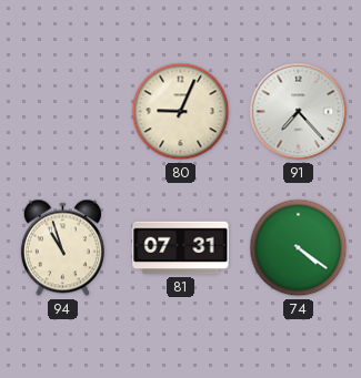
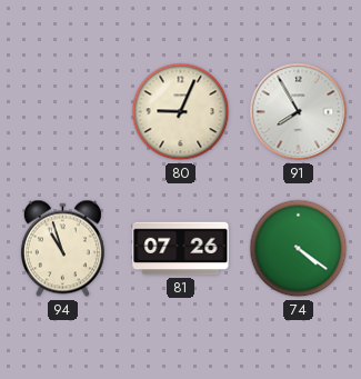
91: 7:23 -> 7:55
81: 07:31 -> 07:26
